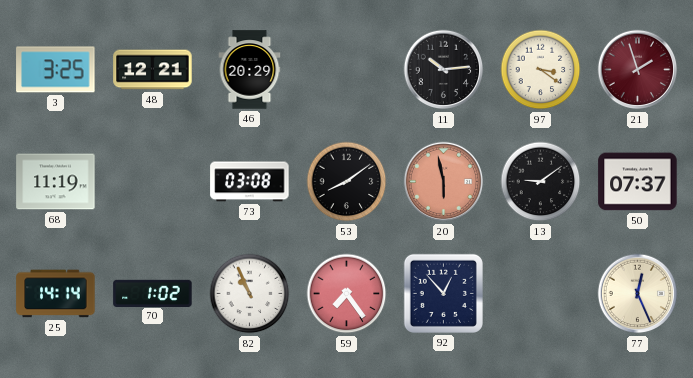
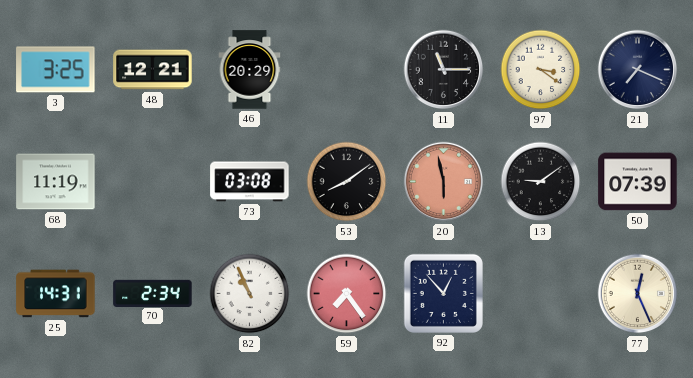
11: 10:14 -> 11:15
21: 1:57 -> 7:19
21 dial: burgundy -> navy
50: 07:37 -> 07:39
25: 14:14 -> 14:31
70: 1:02 -> 2:34
